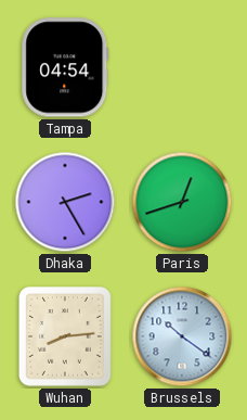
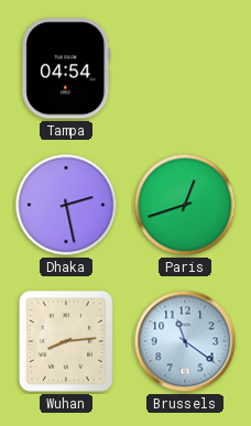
Dhaka: 2:25 -> 2:28
Brussels: 10:21 -> 11:21
